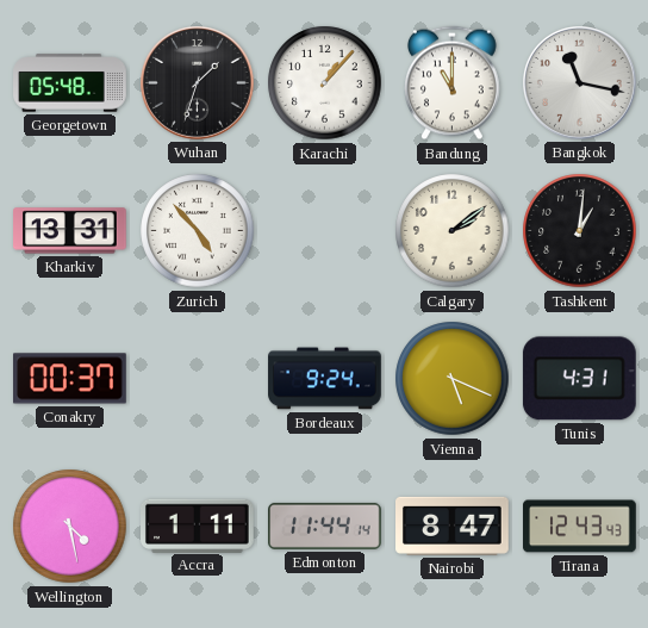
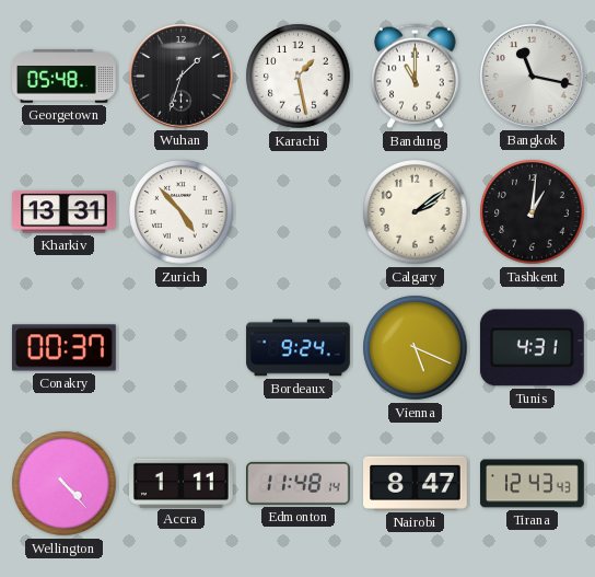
Karachi: 1:07 -> 1:28
Wellington: 4:28 -> 4:23
Edmonton: 11:44 -> 11:48
